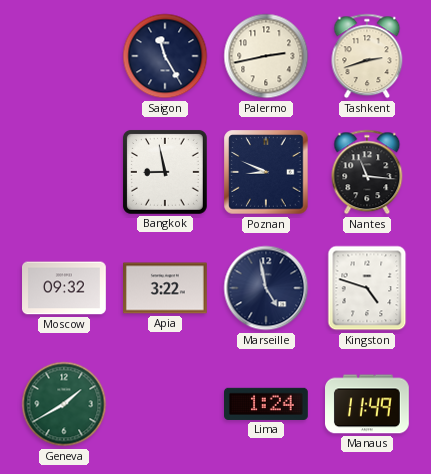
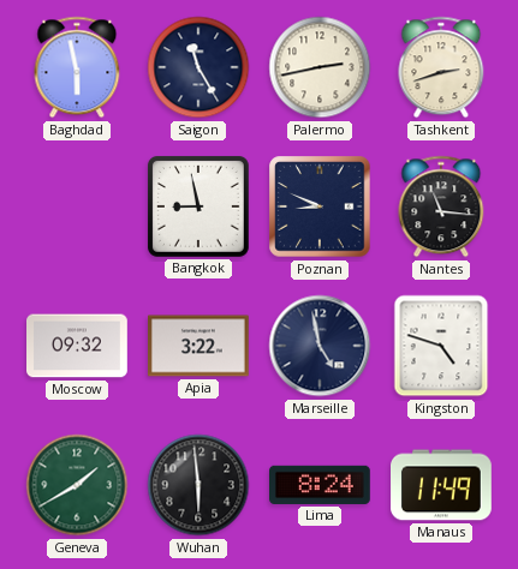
Baghdad: none -> 5:58
Wuhan: none -> 5:59
Lima: 1:24 -> 8:24
